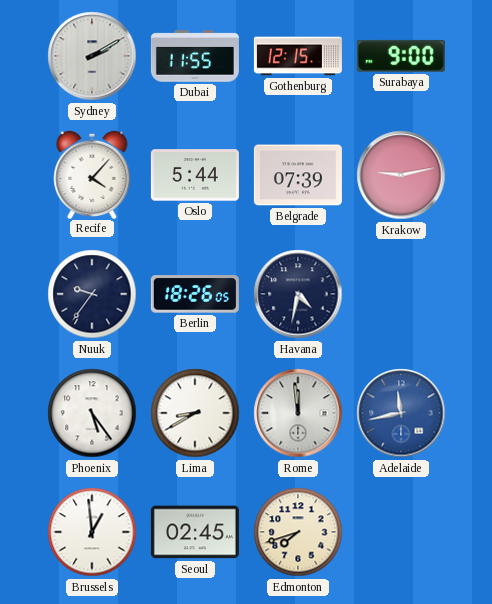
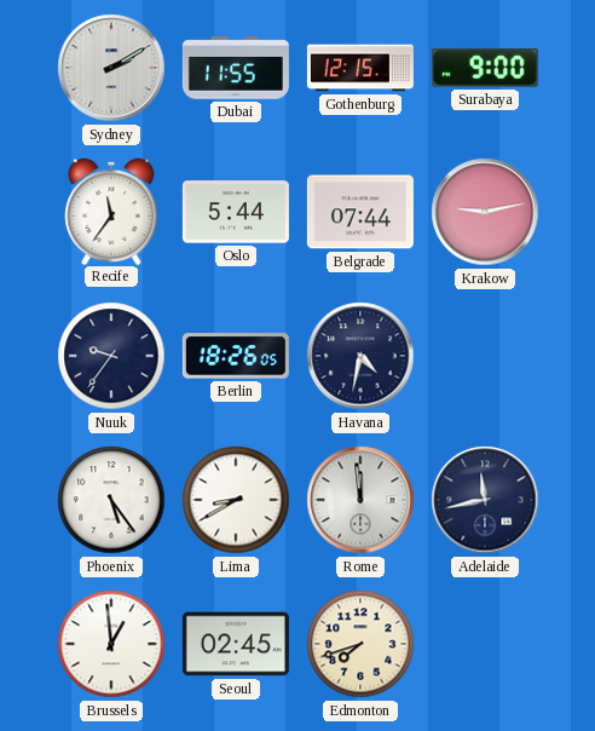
Recife: 4:07 -> 11:36
Belgrade: 07:39 -> 07:44
Adelaide dial: blue -> navy
